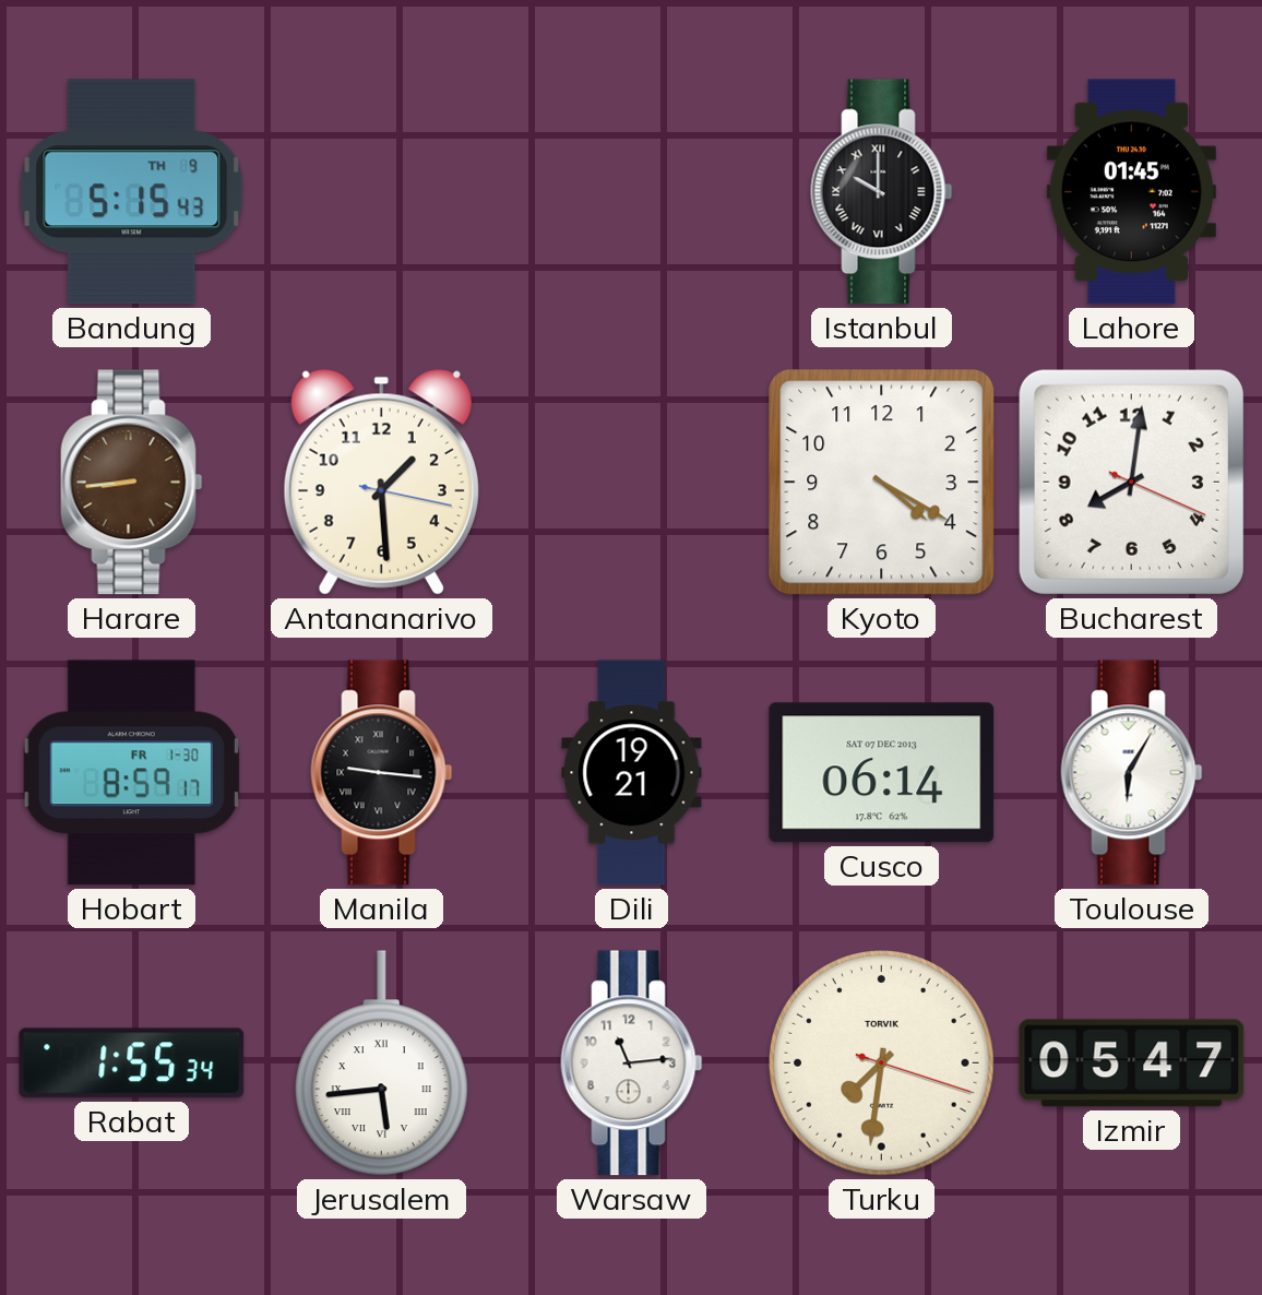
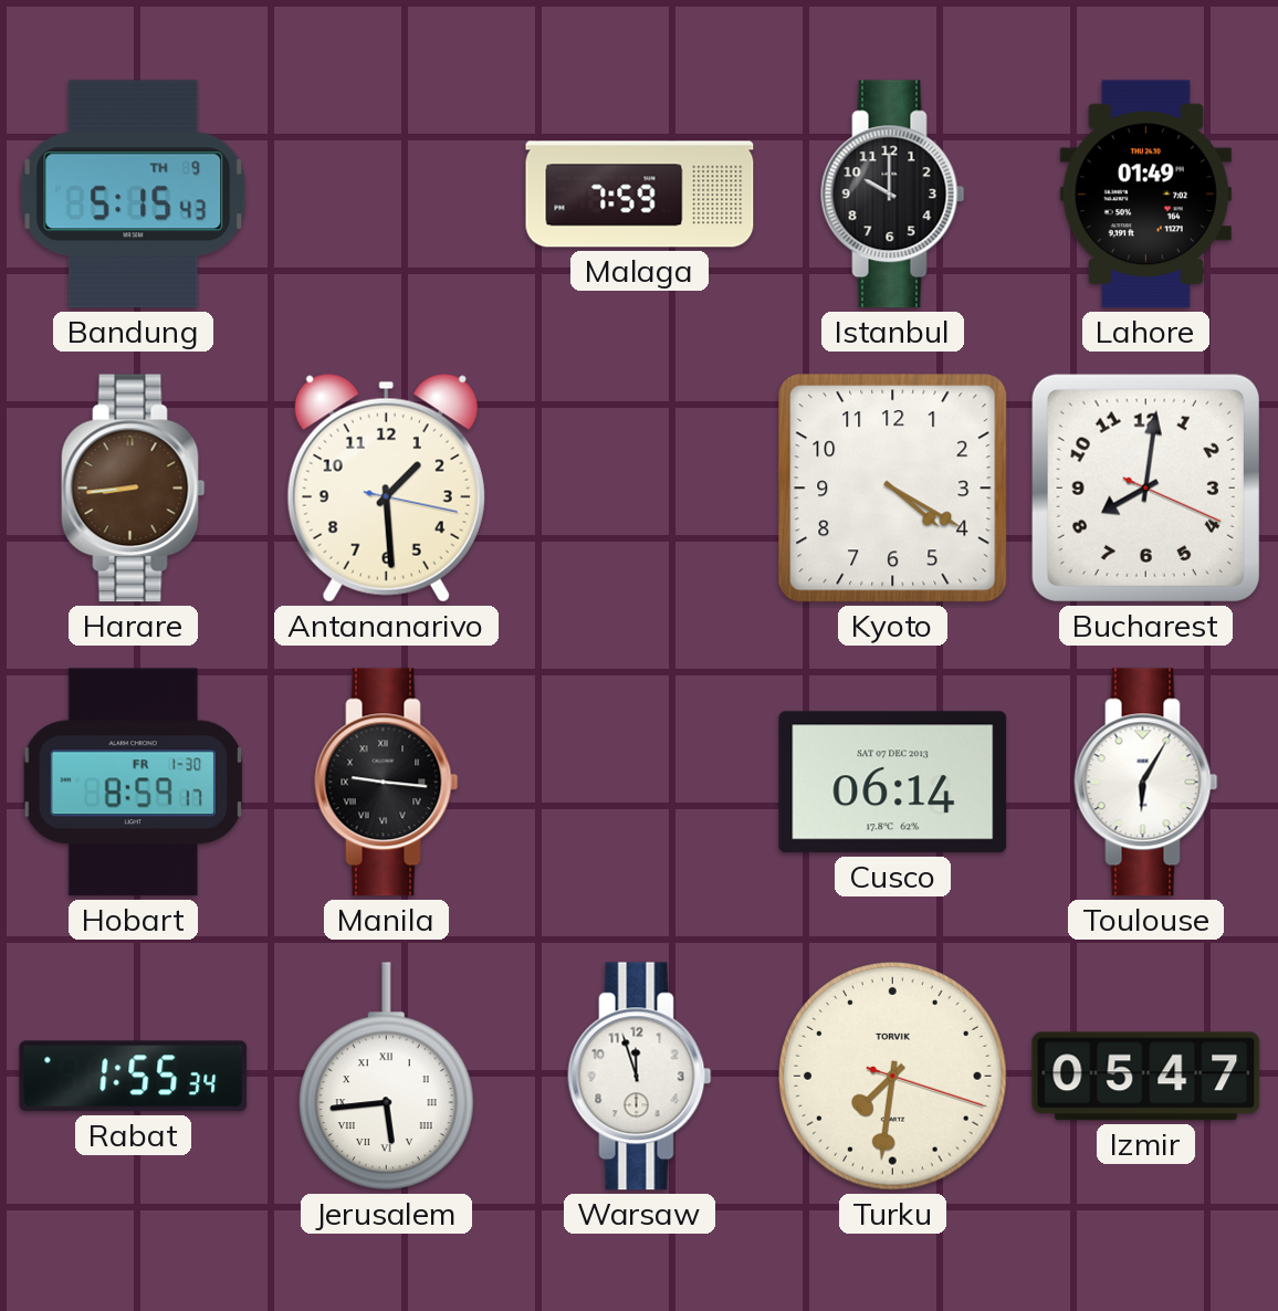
Malaga: none -> 7:59
Istanbul numerals: Roman -> Arabic
Lahore: 01:45 -> 01:49
Dili: 19:21 -> none
Warsaw: 11:14 -> 11:57
